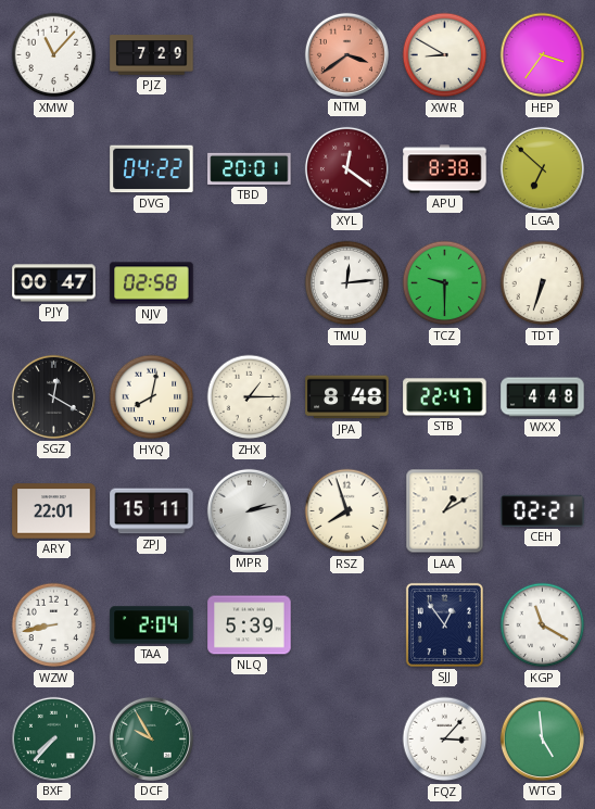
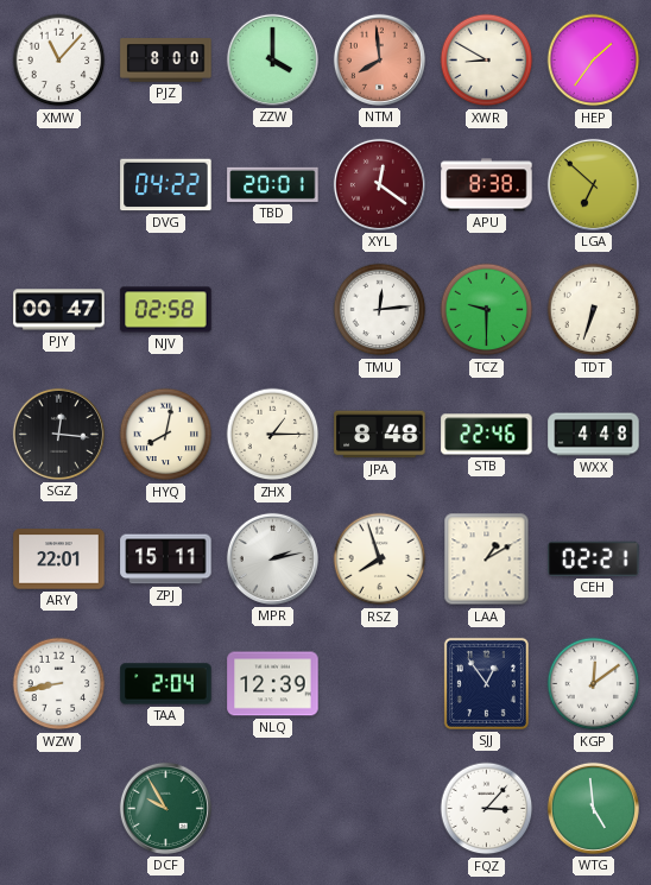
PJZ: 7:29 -> 8:00
ZZW: none -> 4:00
NTM: 3:39 -> 7:59
HEP: 3:36 -> 1:36
SGZ: 12:20 -> 12:16
STB: 22:47 -> 22:46
NLQ: 5:39 -> 12:39
KGP: 11:20 -> 12:09
BXF: 7:37 -> none
